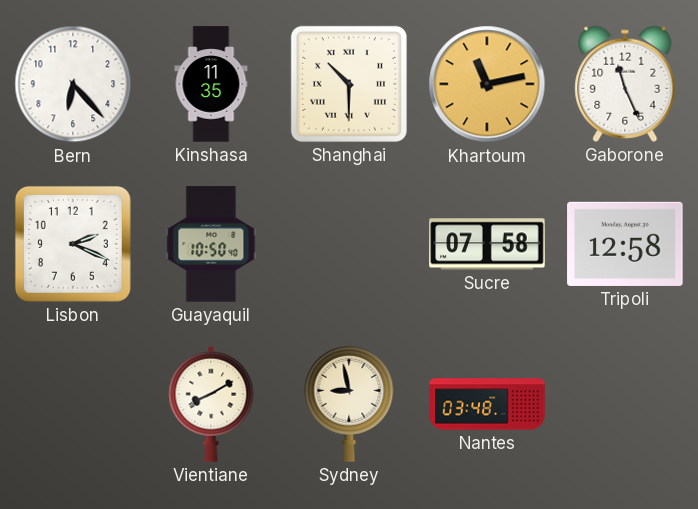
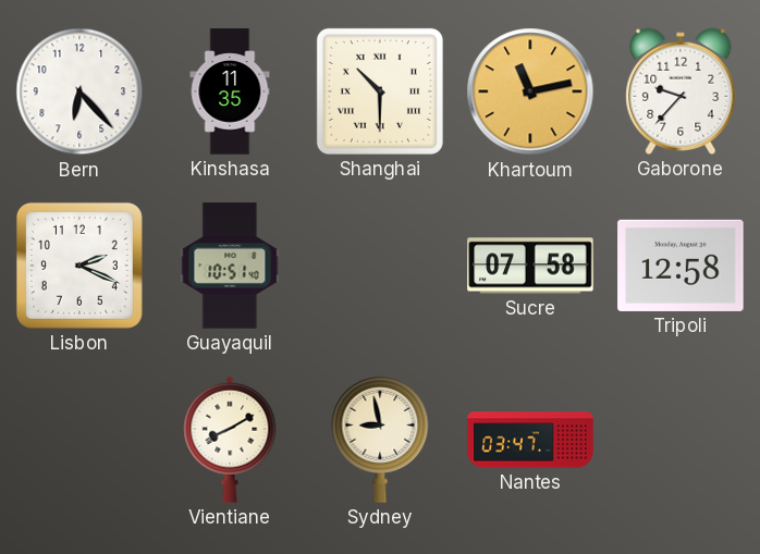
Gaborone: 11:26 -> 9:37
Guayaquil: 10:50 -> 10:51
Nantes: 03:48 -> 03:47
